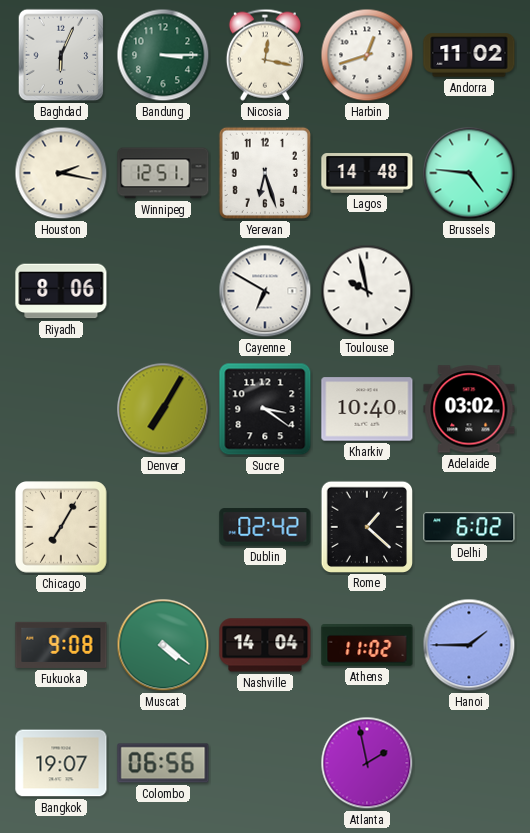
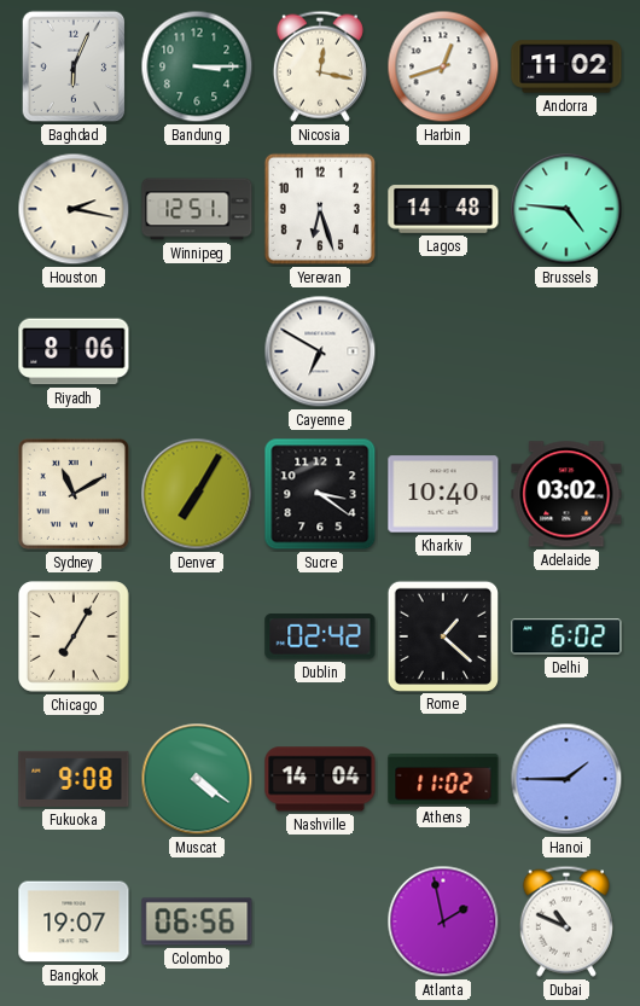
Toulouse: 9:58 -> none
Sydney: none -> 11:10
Dubai: none -> 10:49
